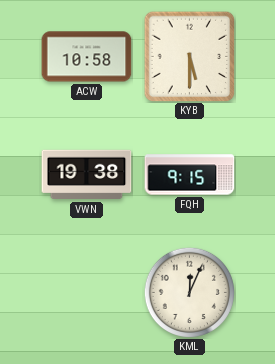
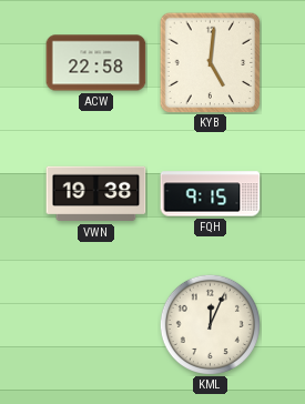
ACW: 10:58 -> 22:58
KYB: 5:30 -> 5:01
